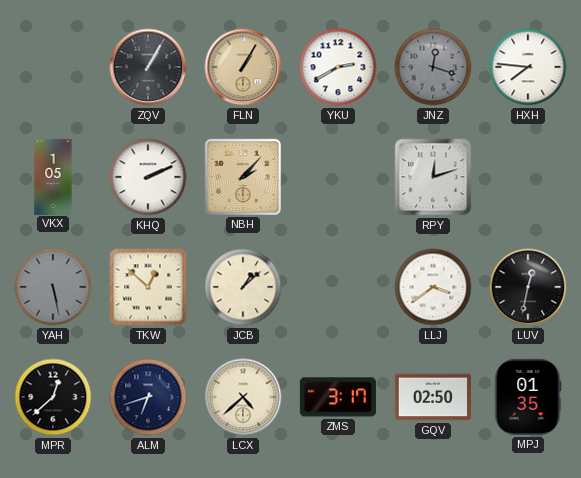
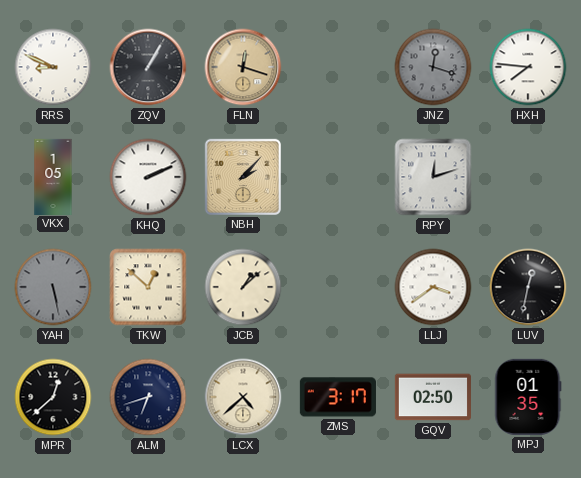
RRS: none -> 8:49
FLN: 1:05 -> 12:18
YKU: 2:40 -> none
